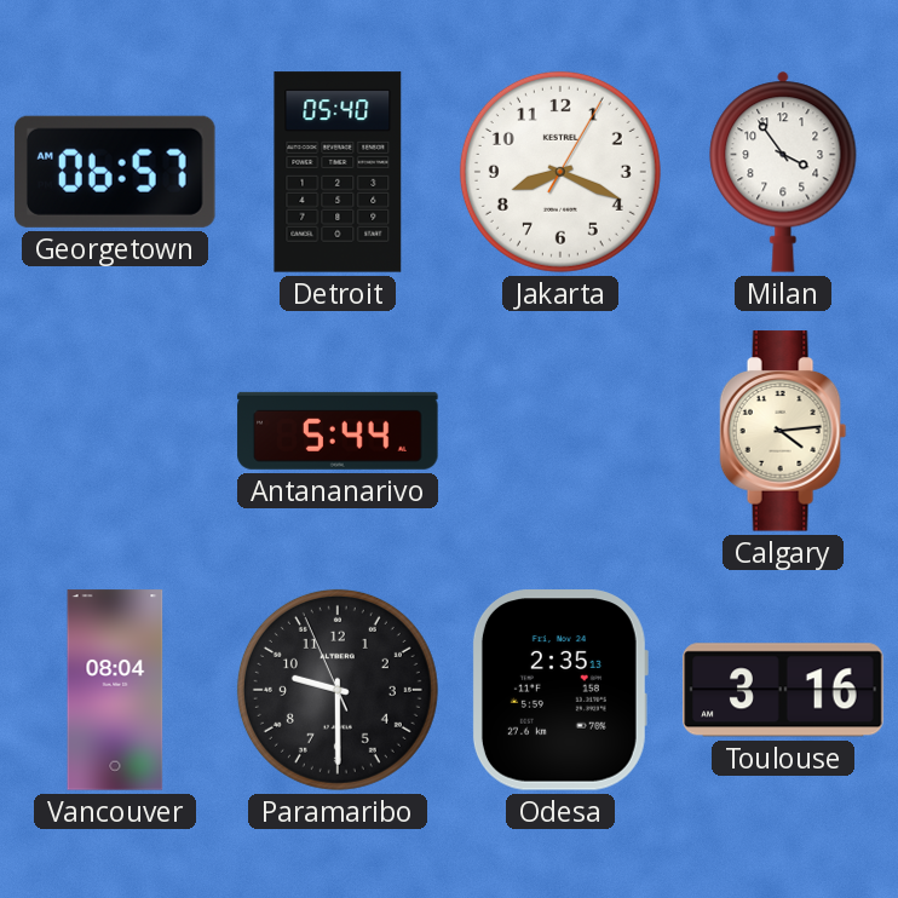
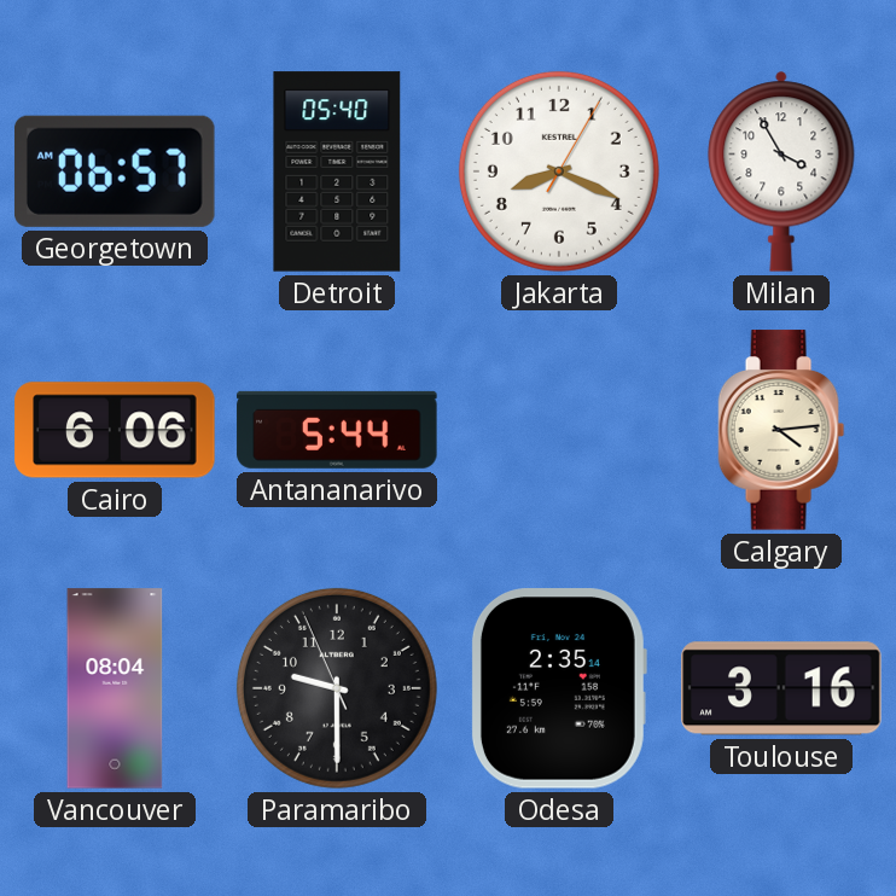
Milan: 3:54 -> 3:55
Cairo: none -> 6:06
Odesa: 2:35:13 -> 2:35:14
